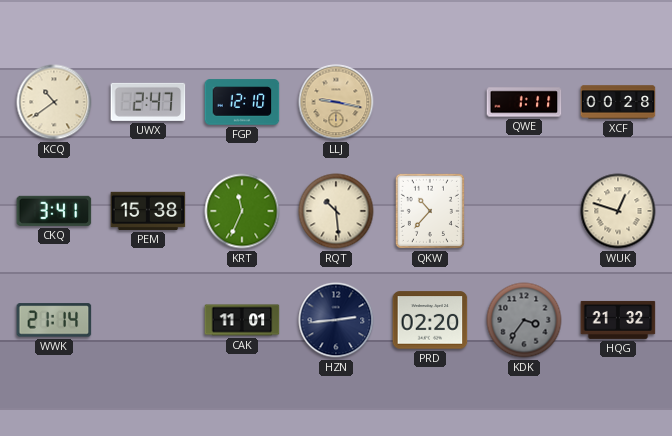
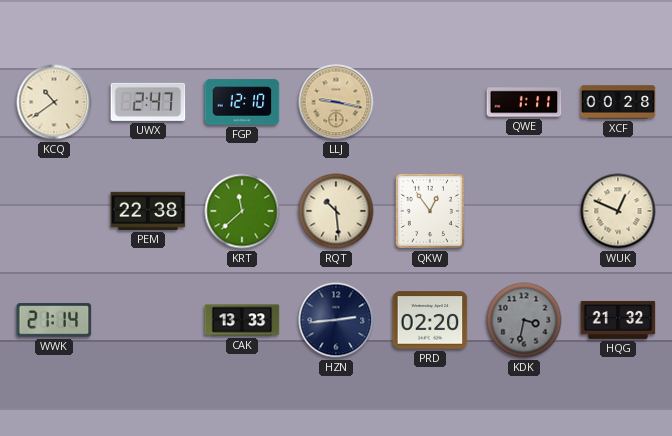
CKQ: 3:41 -> none
PEM: 15:38 -> 22:38
KRT: 11:34 -> 11:38
QKW: 10:37 -> 12:54
WUK: 12:48 -> 12:49
CAK: 11:01 -> 13:33
KDK: 3:36 -> 3:32
